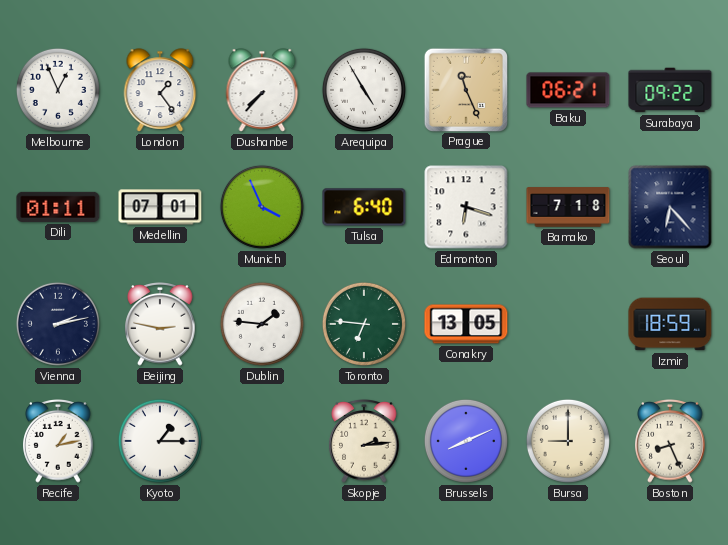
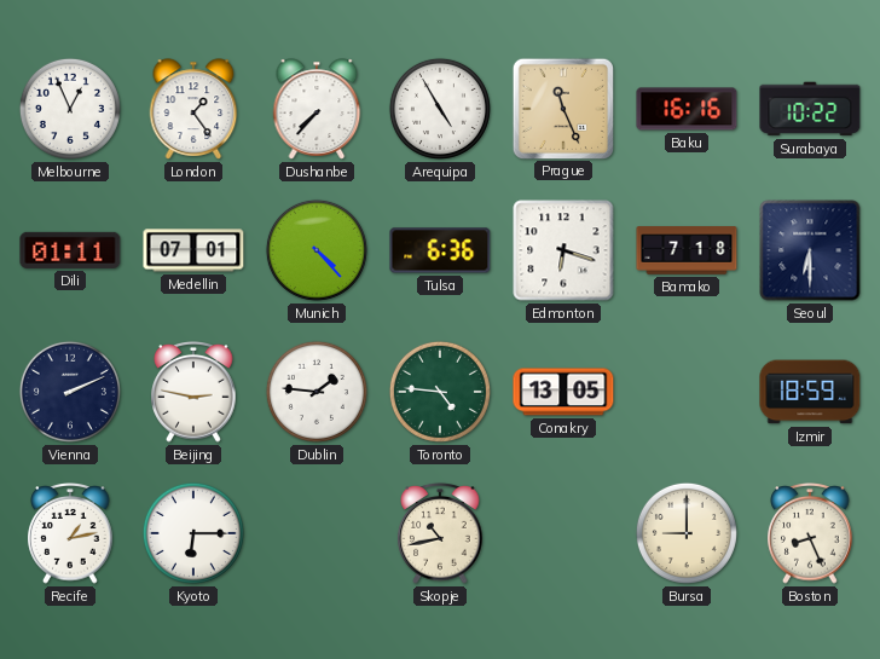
Baku: 06:21 -> 16:16
Surabaya: 09:22 -> 10:22
Munich: 3:56 -> 4:23
Tulsa: 6:40 -> 6:36
Seoul: 6:23 -> 6:30
Vienna: 2:13 -> 2:11
Toronto: 6:46 -> 4:46
Kyoto: 1:15 -> 6:15
Skopje: 2:14 -> 10:43
Brussels: 8:11 -> none
